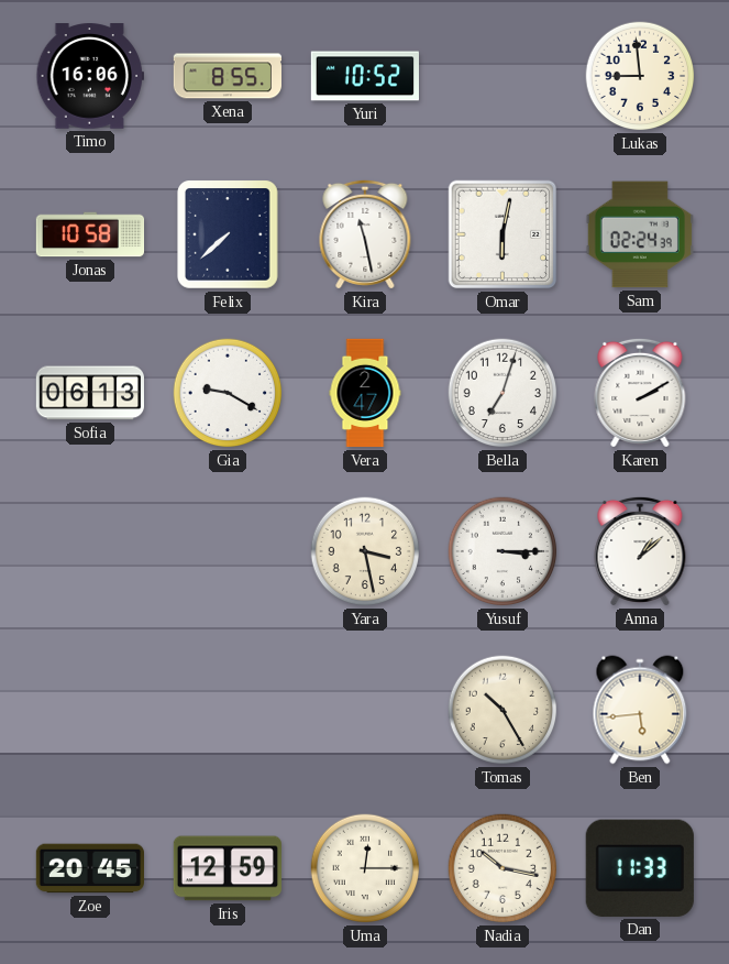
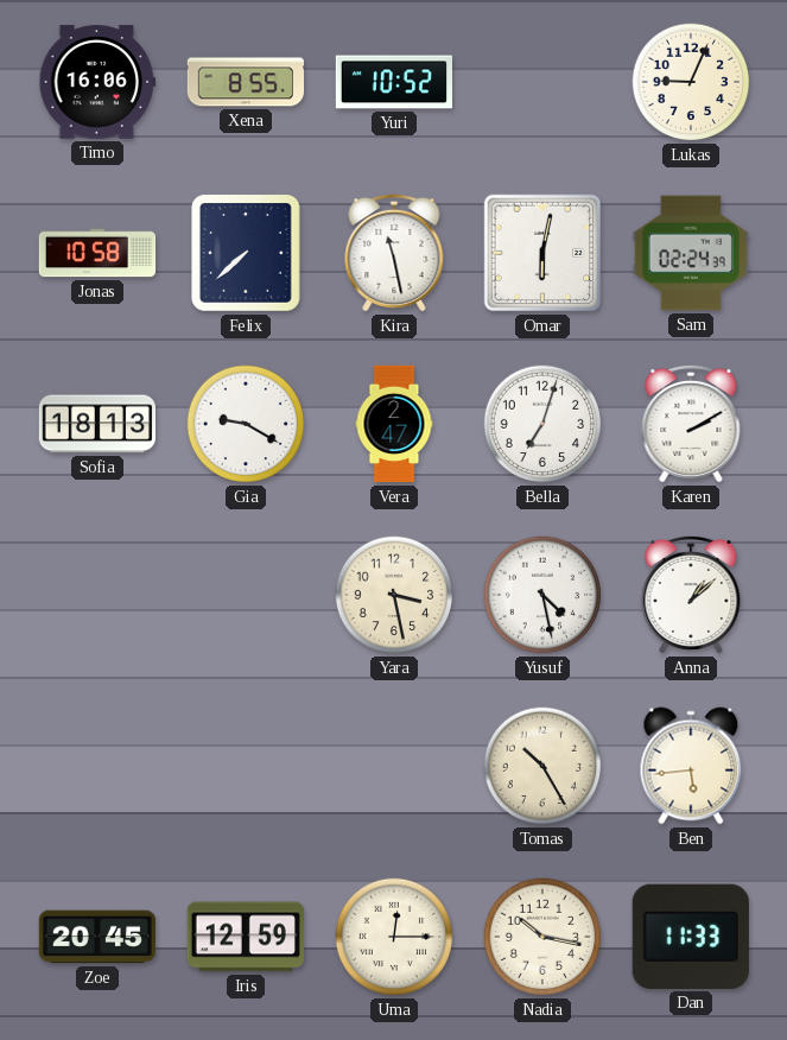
Lukas: 8:59 -> 9:04
Sofia: 06:13 -> 18:13
Yusuf: 3:15 -> 4:28
